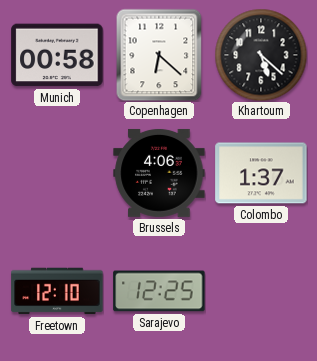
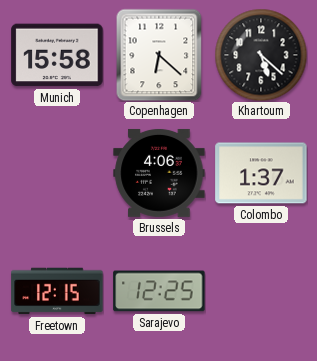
Munich: 00:58 -> 15:58
Freetown: 12:10 -> 12:15
